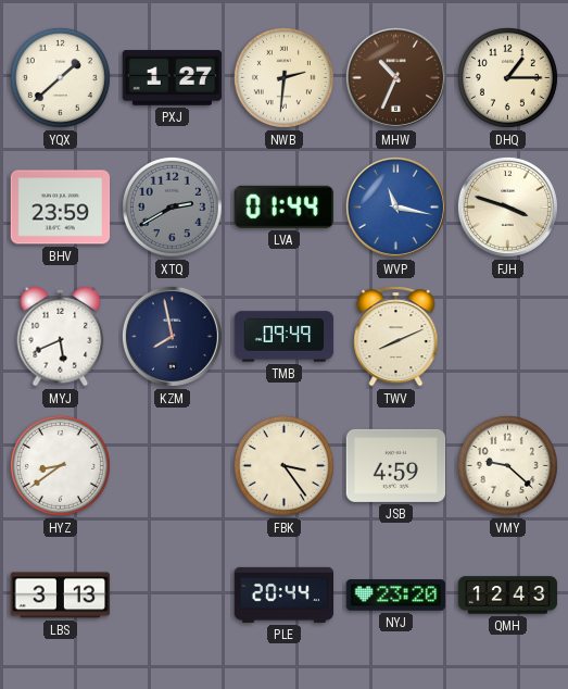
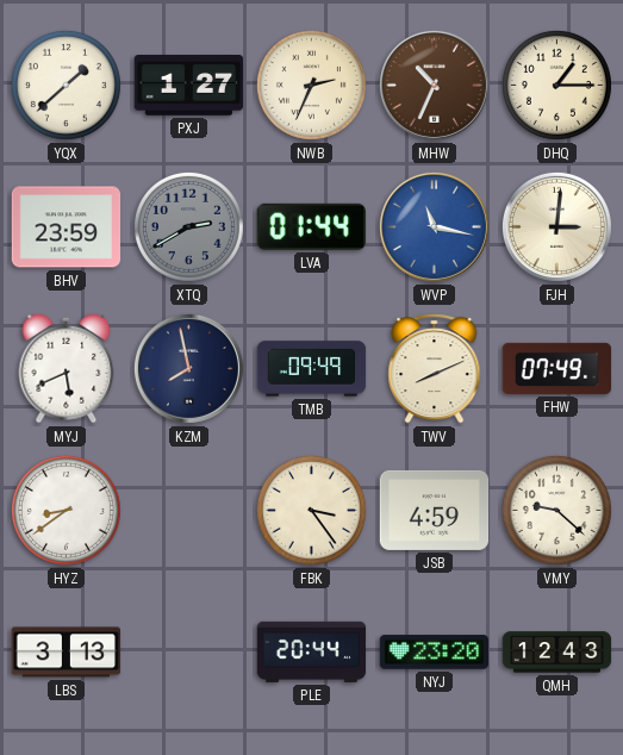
NWB: 2:31 -> 2:34
FJH: 3:48 -> 3:01
FHW: none -> 07:49
